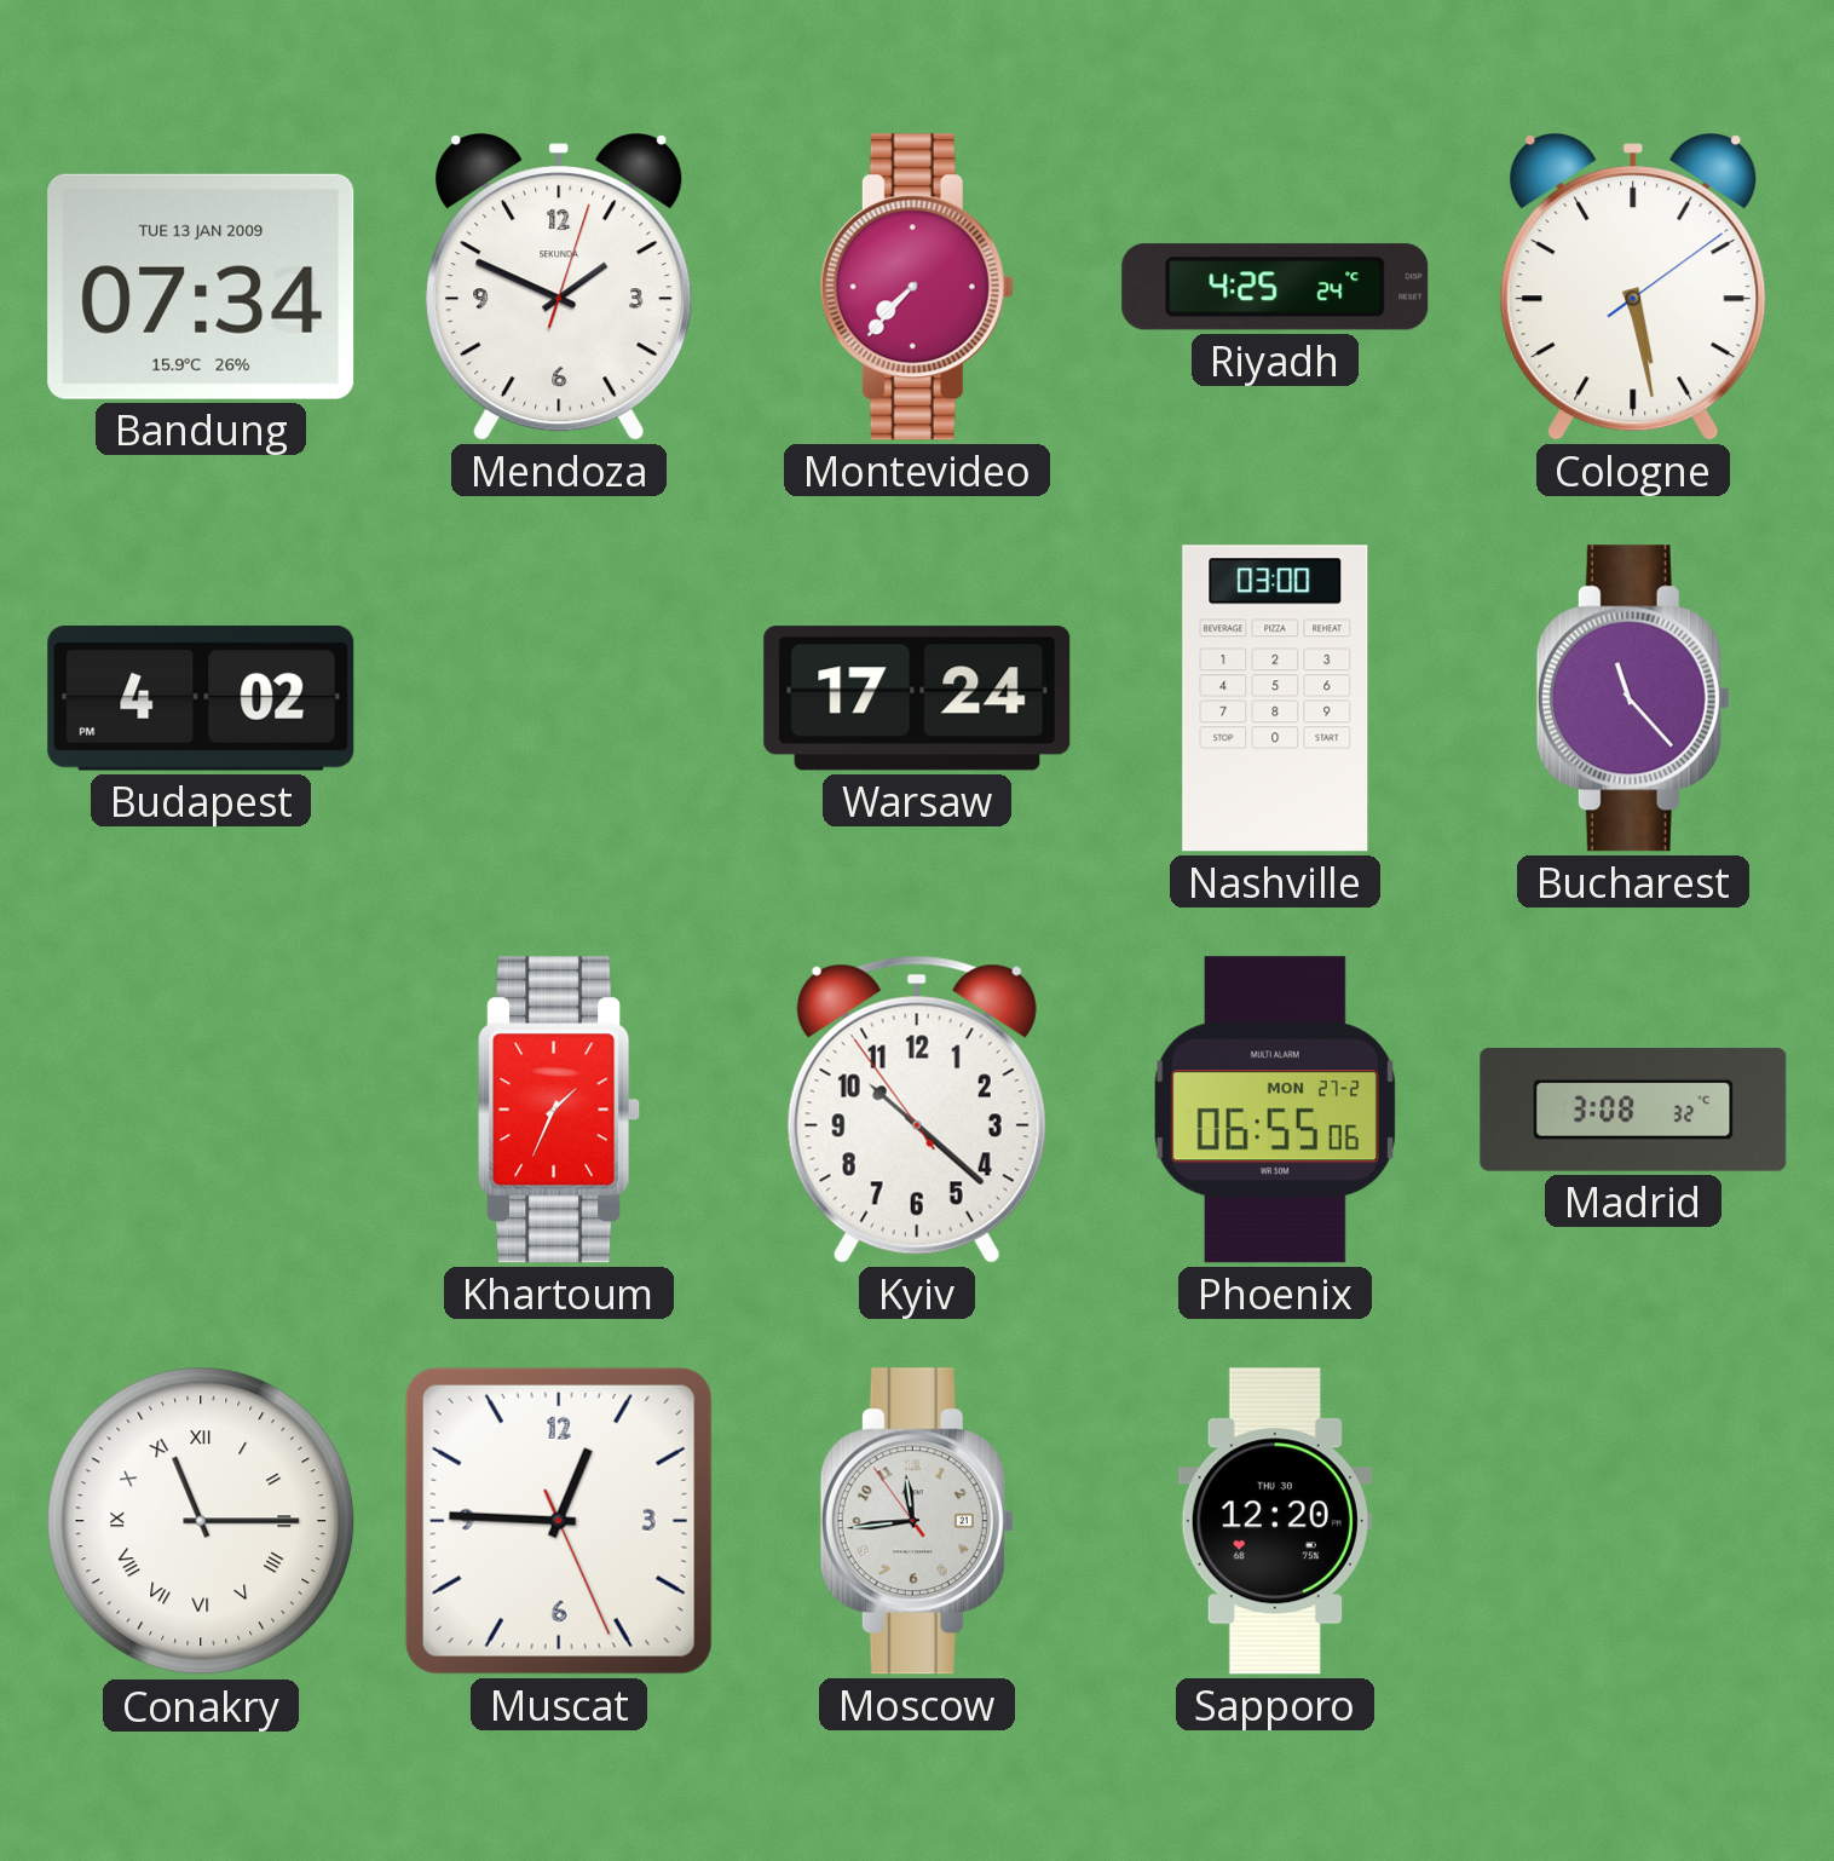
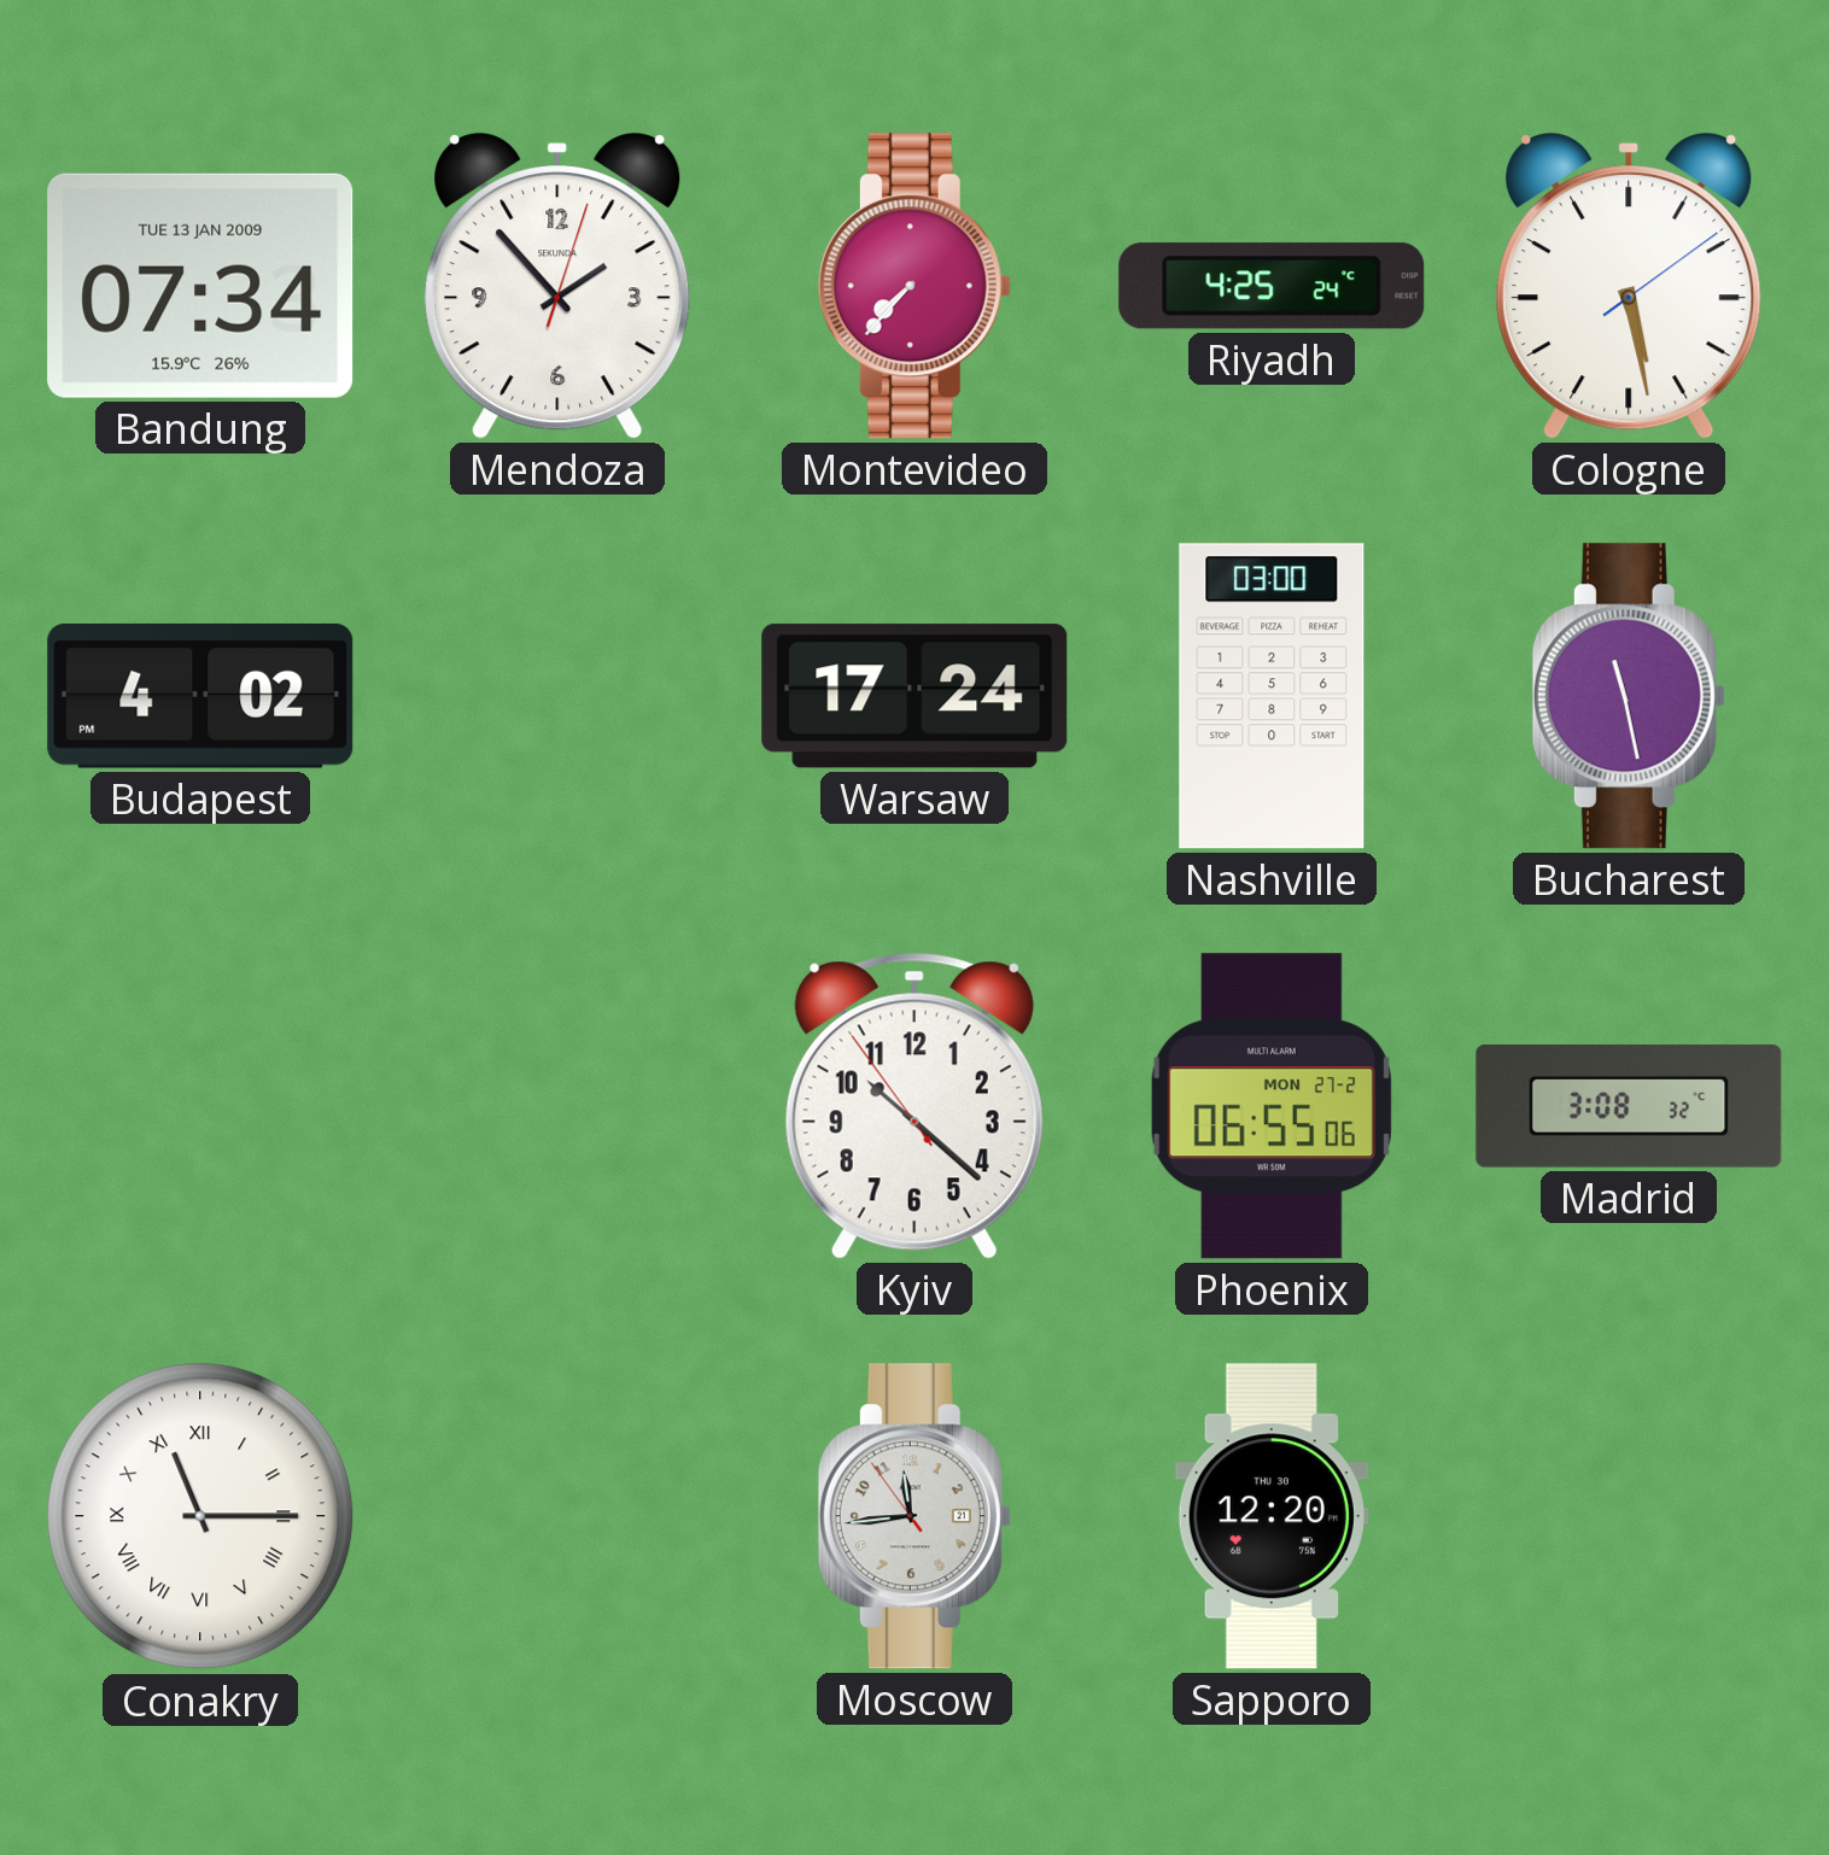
Mendoza: 1:49 -> 1:53
Bucharest: 11:23 -> 11:28
Khartoum: 1:34 -> none
Muscat: 12:45 -> none
